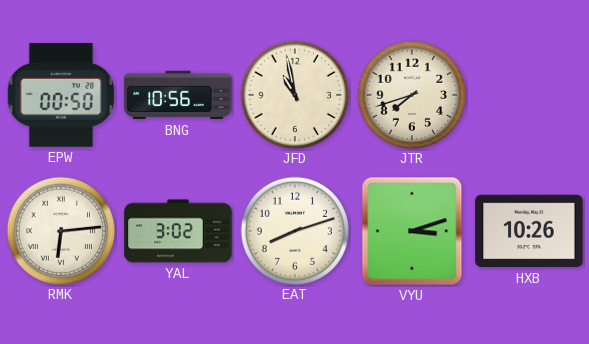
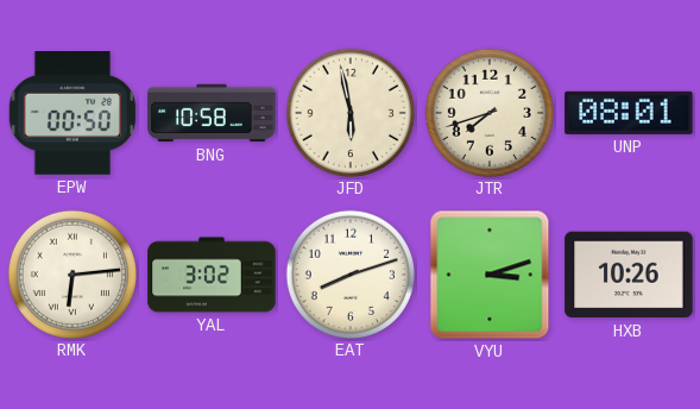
BNG: 10:56 -> 10:58
JFD: 10:58 -> 5:58
UNP: none -> 08:01
